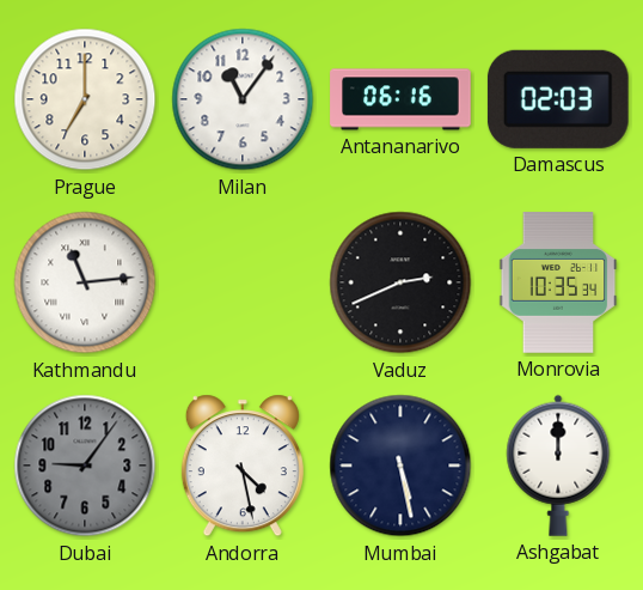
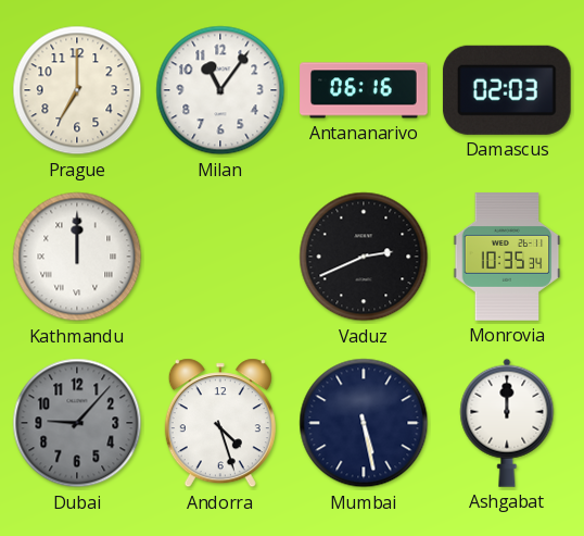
Kathmandu: 11:14 -> 12:00
Dubai: 9:06 -> 9:07
Andorra: 4:28 -> 4:27
